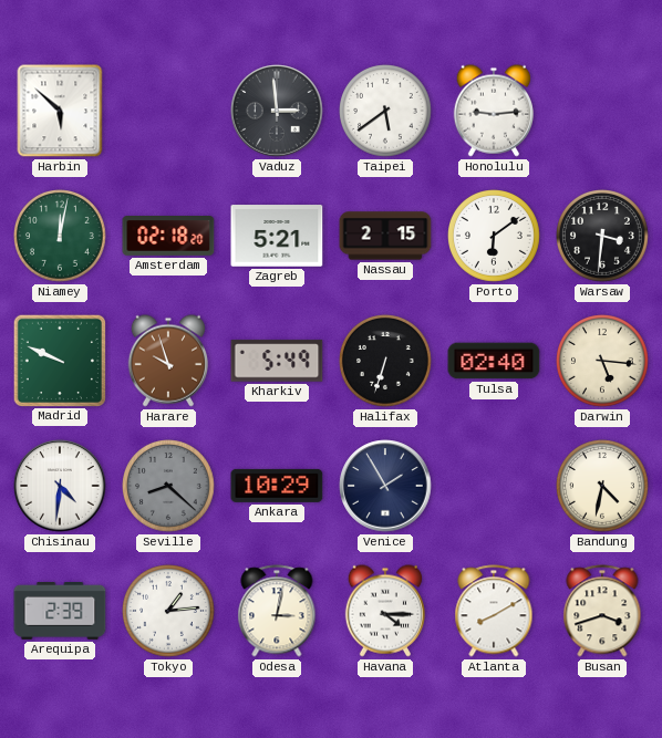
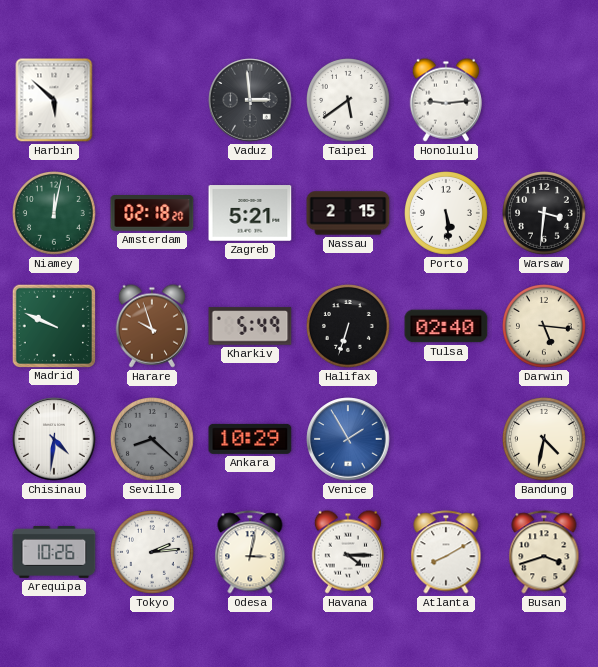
Porto: 6:09 -> 5:29
Venice dial: navy -> blue
Arequipa: 2:39 -> 10:26
Tokyo: 1:14 -> 2:14
